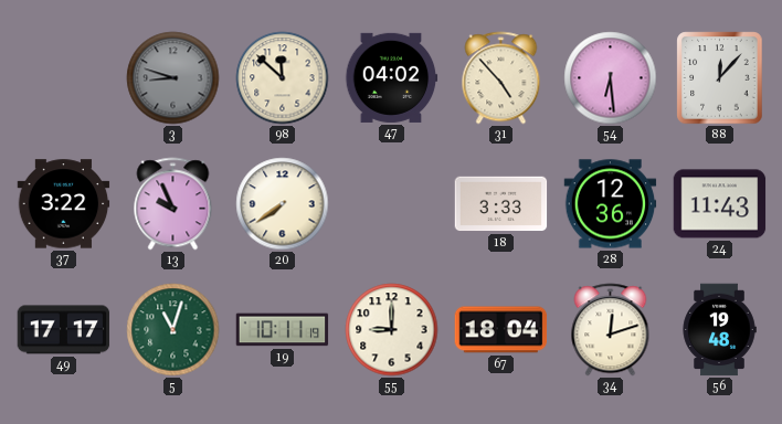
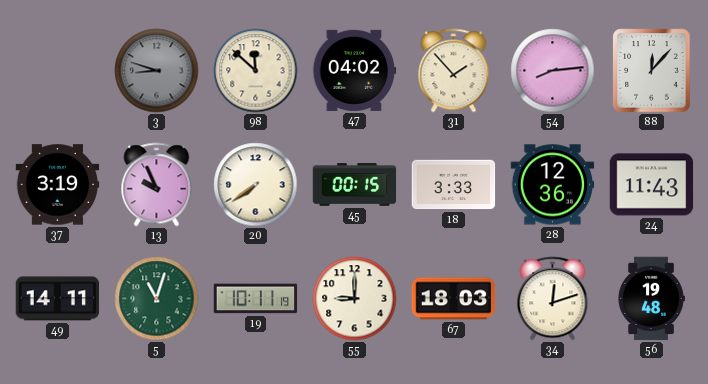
31: 4:53 -> 1:53
54: 6:29 -> 8:14
37: 3:22 -> 3:19
45: none -> 00:15
49: 17:17 -> 14:11
67: 18:04 -> 18:03
